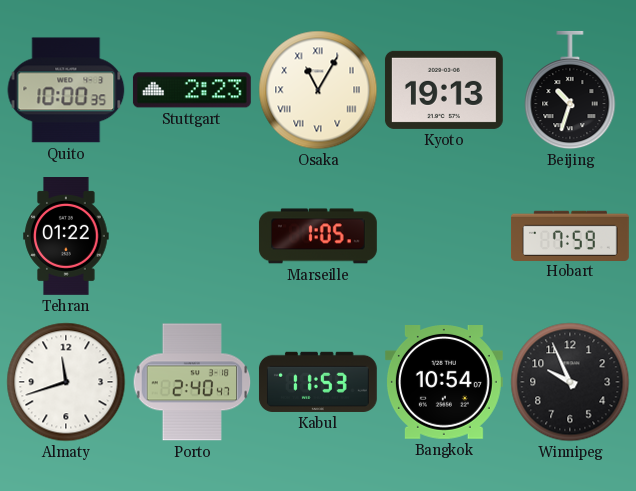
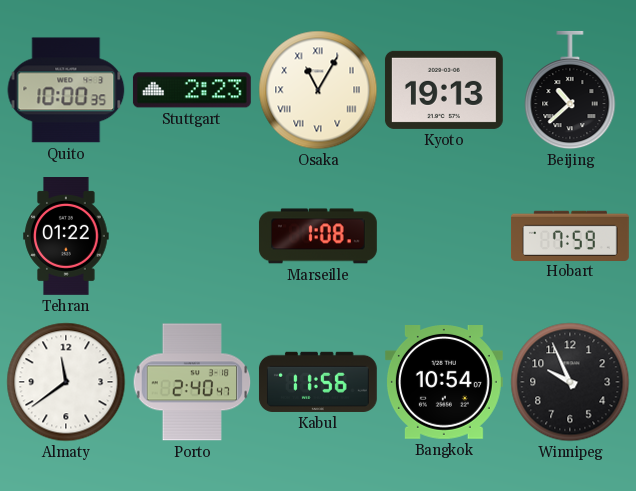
Beijing: 10:33 -> 10:38
Marseille: 1:05 -> 1:08
Almaty: 11:42 -> 11:39
Kabul: 11:53 -> 11:56
